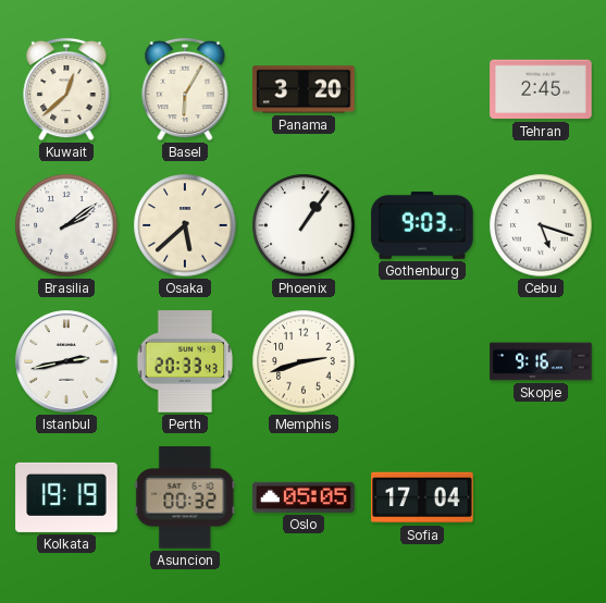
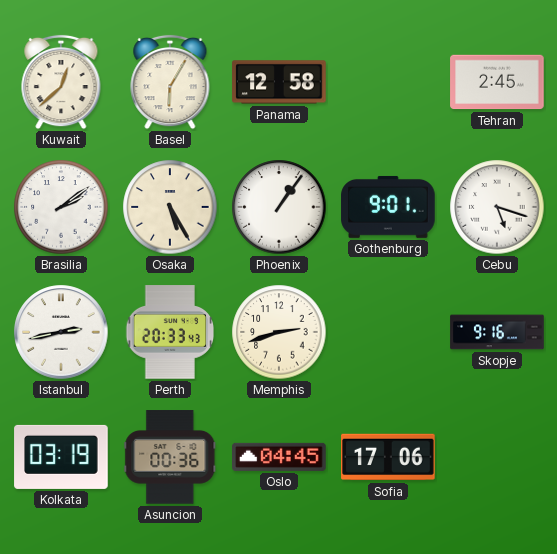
Panama: 3:20 -> 12:58
Osaka: 5:38 -> 5:25
Gothenburg: 9:03 -> 9:01
Kolkata: 19:19 -> 03:19
Asuncion: 00:32 -> 00:36
Oslo: 05:05 -> 04:45
Sofia: 17:04 -> 17:06
